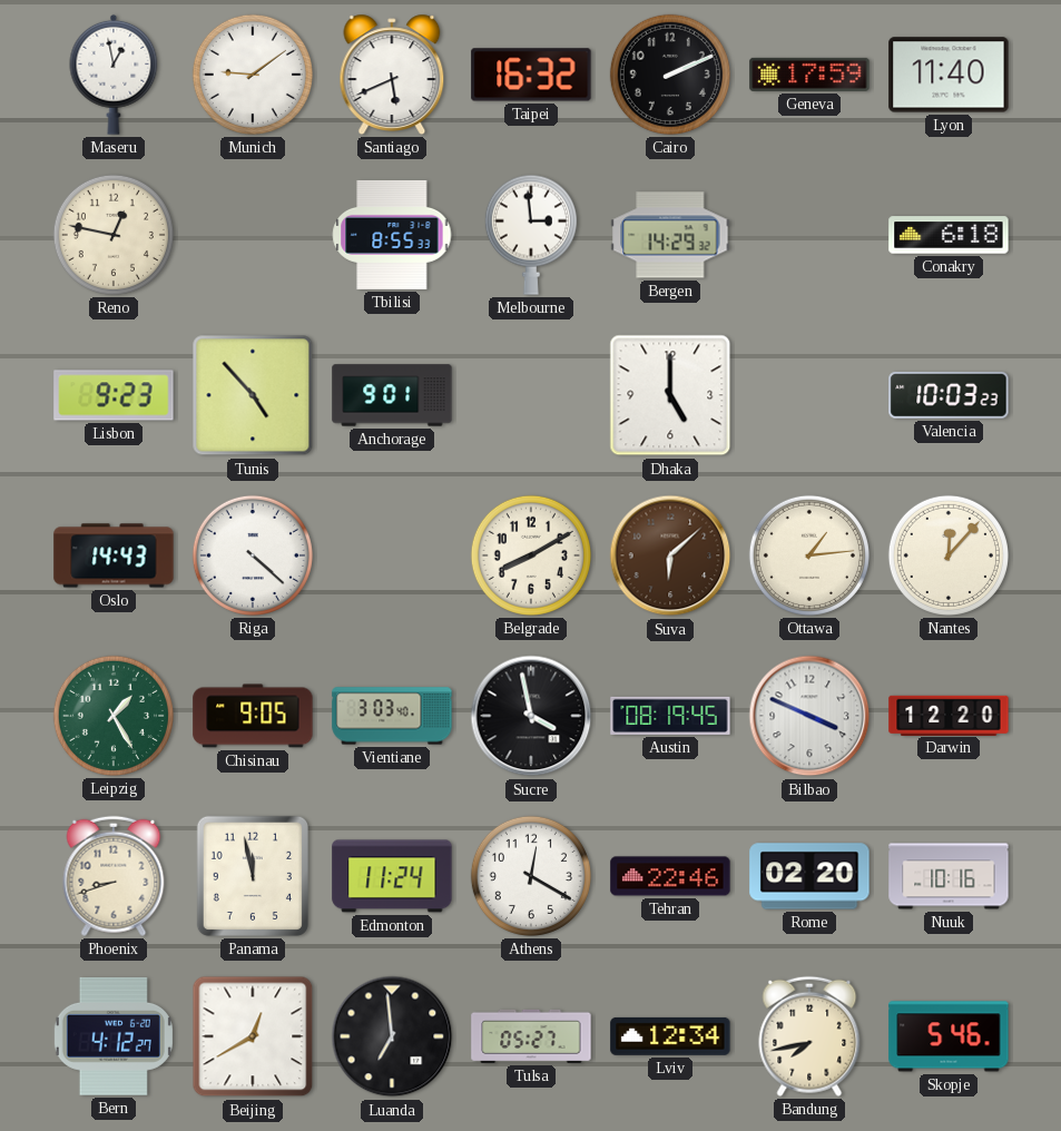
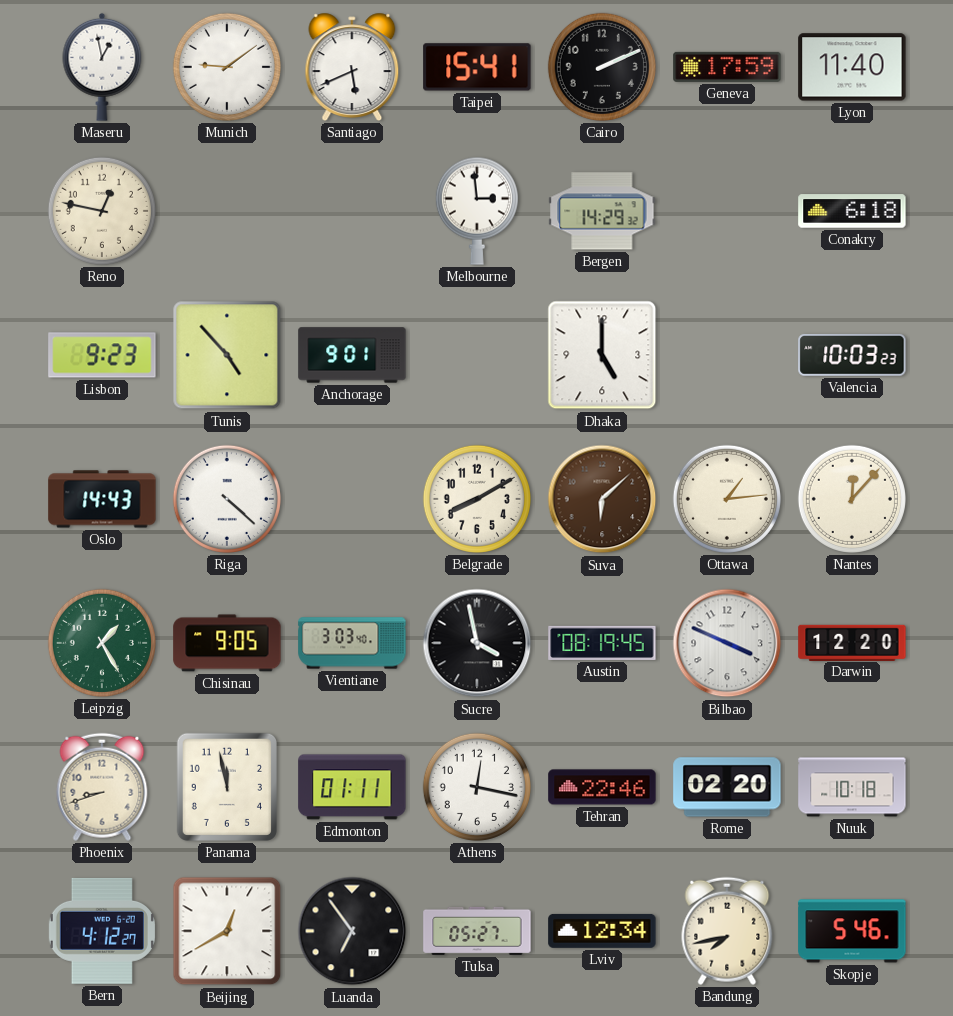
Taipei: 16:32 -> 15:41
Tbilisi: 8:55 -> none
Edmonton: 11:24 -> 01:11
Athens: 12:20 -> 12:17
Nuuk: 10:16 -> 10:18
Luanda: 6:59 -> 6:54
